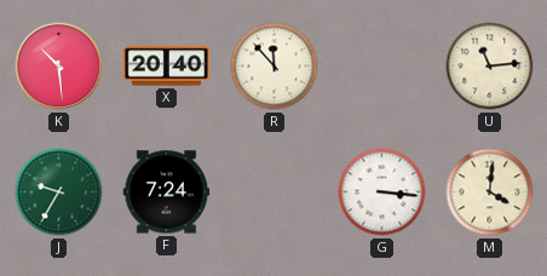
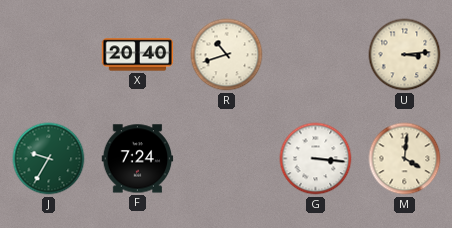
K: 10:29 -> none
R: 11:53 -> 10:42
U: 11:14 -> 3:14
